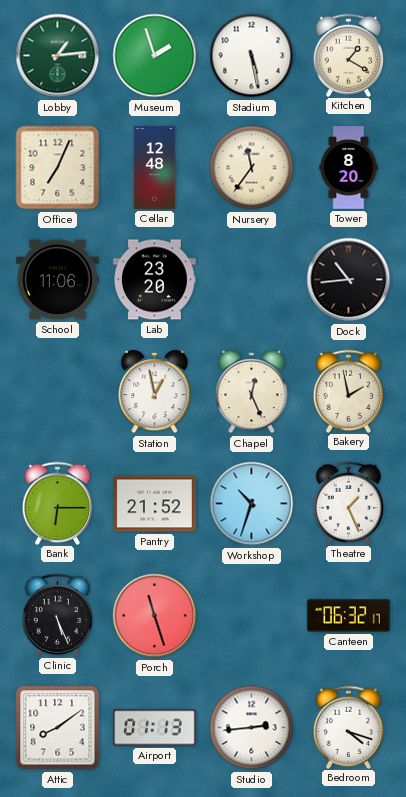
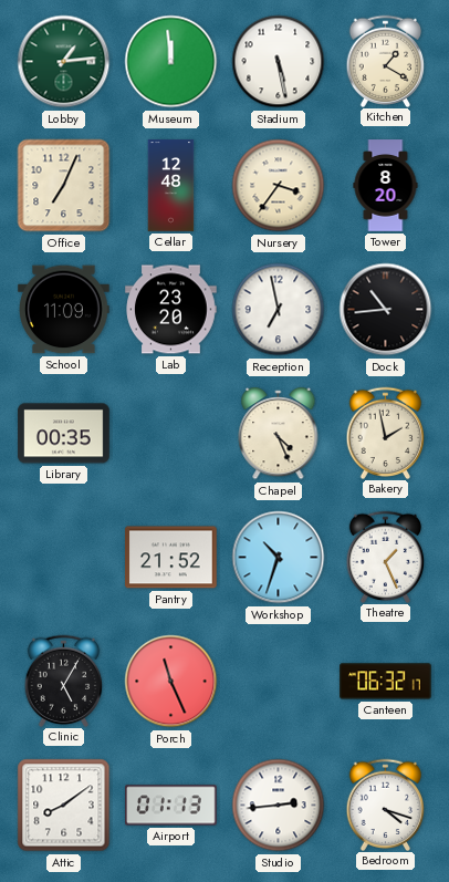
Museum: 1:57 -> 11:59
Nursery: 11:36 -> 3:36
School: 11:06 -> 11:09
Reception: none -> 6:58
Library: none -> 00:35
Station: 12:58 -> none
Chapel: 12:26 -> 4:26
Bank: 6:15 -> none
Clinic: 5:26 -> 5:05
Porch: 11:27 -> 11:26
